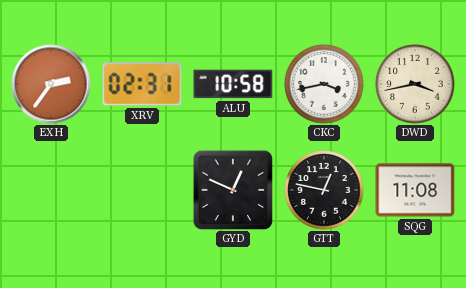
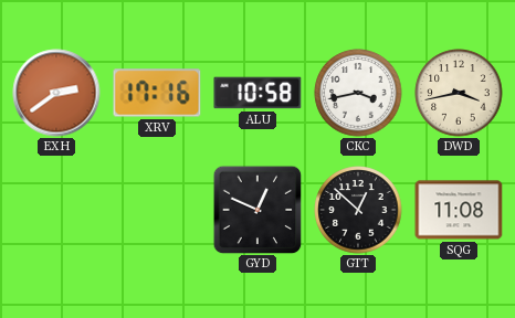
EXH: 2:36 -> 2:39
XRV: 02:31 -> 17:16
GTT: 12:47 -> 12:52
